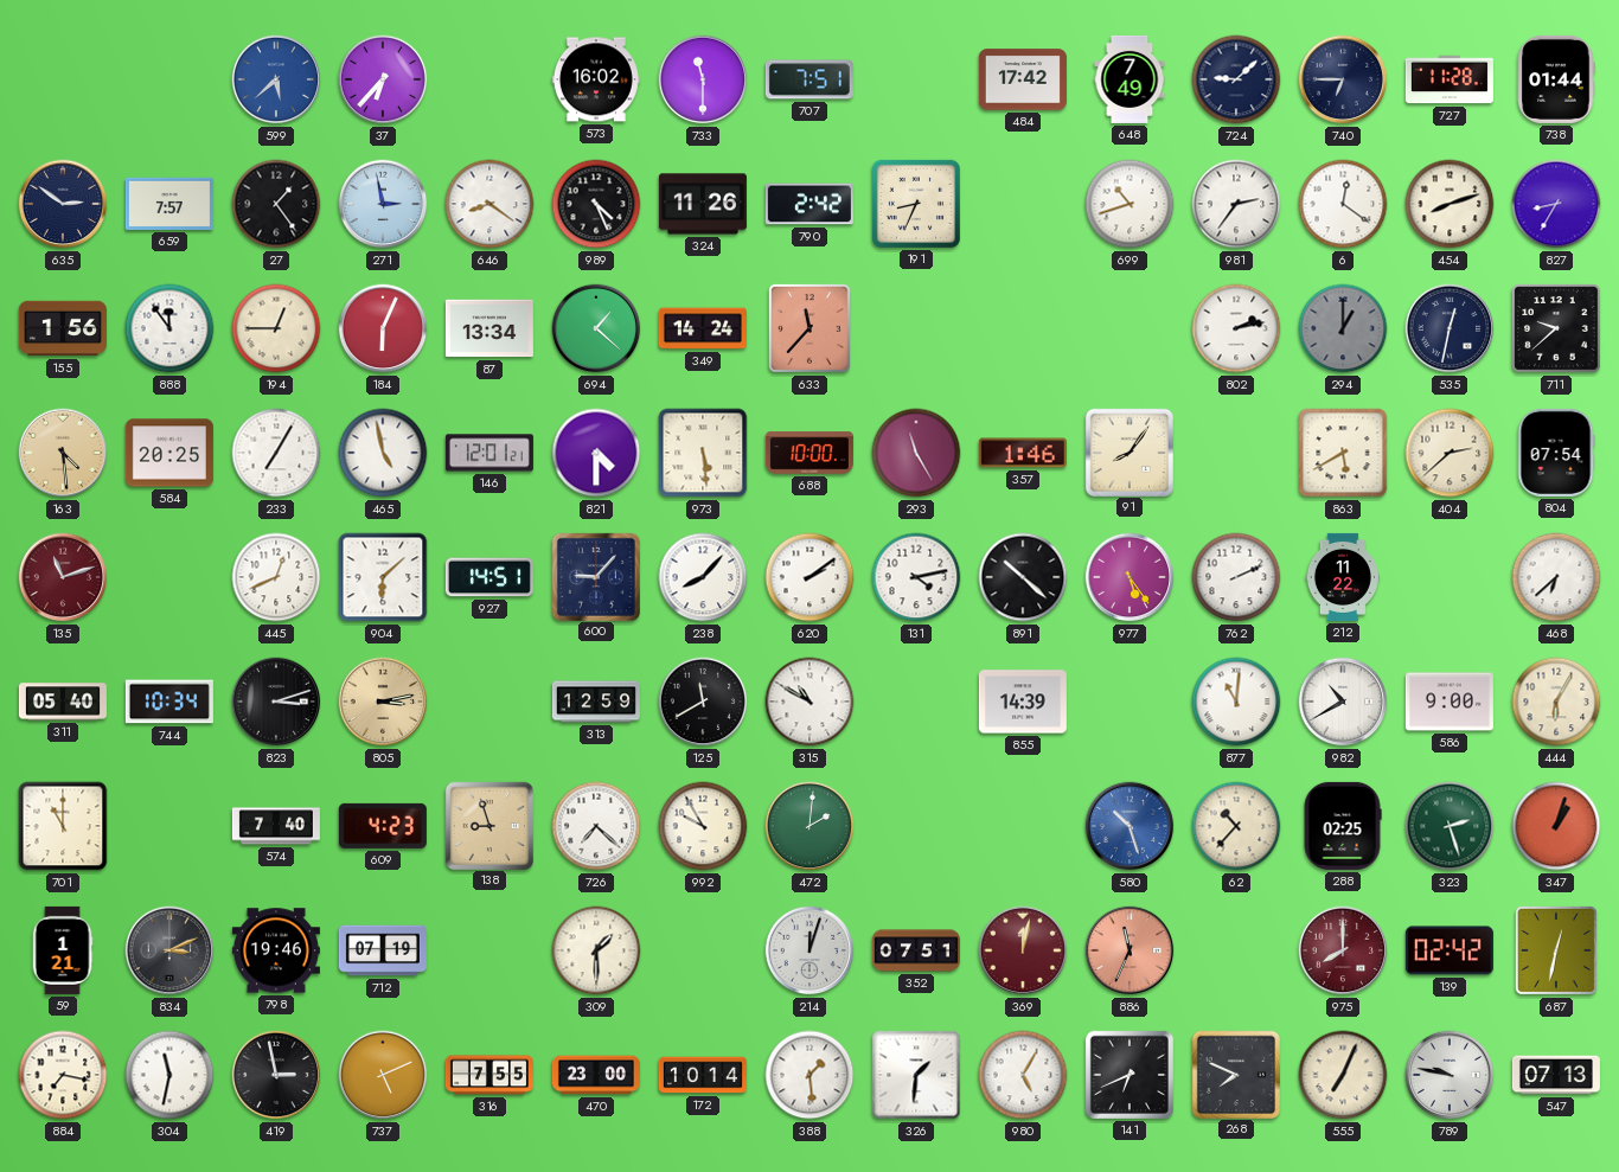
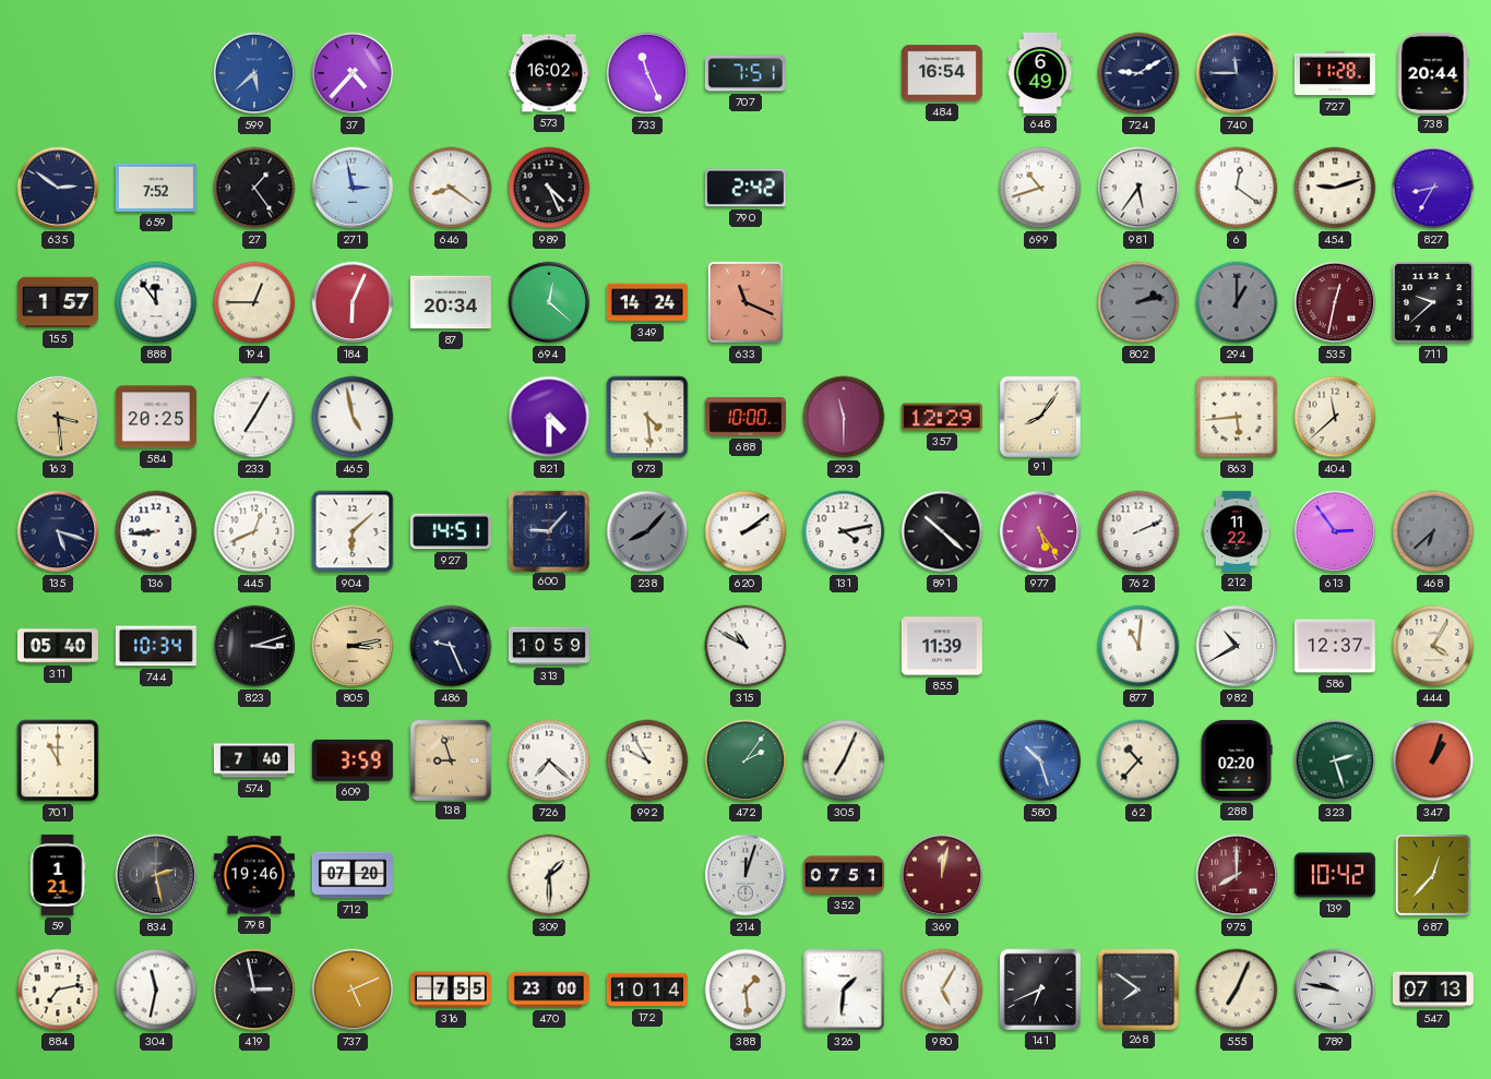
37: 6:37 -> 4:37
733: 11:30 -> 11:26
484: 17:42 -> 16:54
648: 7:49 -> 6:49
724: 9:08 -> 9:10
740: 6:45 -> 11:45
738: 01:44 -> 20:44
659: 7:57 -> 7:52
324: 11:26 -> none
191: 8:34 -> none
981: 2:36 -> 5:36
454: 8:12 -> 9:12
155: 1:56 -> 1:57
87: 13:34 -> 20:34
694: 1:22 -> 12:22
633: 11:37 -> 11:19
802 dial: white -> grey
535 dial: navy -> burgundy
163: 4:29 -> 3:29
146: 12:01 -> none
973: 5:29 -> 4:29
293: 11:25 -> 11:30
357: 1:46 -> 12:29
863: 5:40 -> 5:44
404: 2:38 -> 11:38
804: 07:54 -> none
135: 11:12 -> 5:18
135 dial: burgundy -> navy
136: none -> 8:44
238 dial: white -> grey
613: none -> 2:54
468 dial: white -> grey
486: none -> 9:26
313: 12:59 -> 10:59
125: 11:40 -> none
855: 14:39 -> 11:39
586: 9:00 -> 12:37
444: 6:05 -> 4:05
609: 4:23 -> 3:59
472: 2:01 -> 2:06
305: none -> 7:04
288: 02:25 -> 02:20
834: 3:11 -> 2:28
712: 07:19 -> 07:20
886: 11:34 -> none
139: 02:42 -> 10:42
687: 12:32 -> 12:37
884: 7:17 -> 7:13
268: 7:49 -> 7:51
